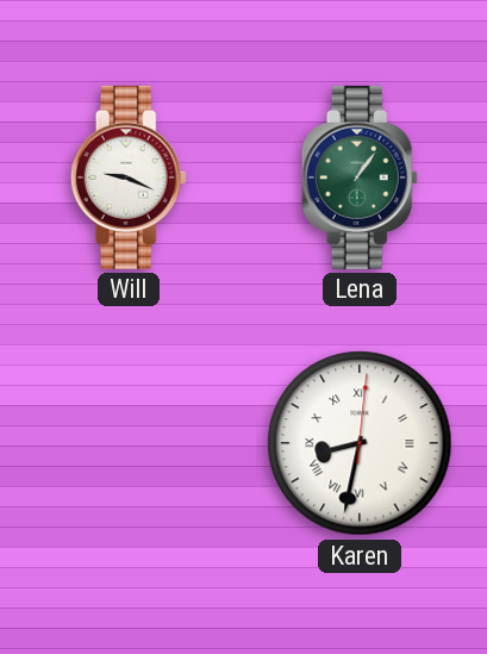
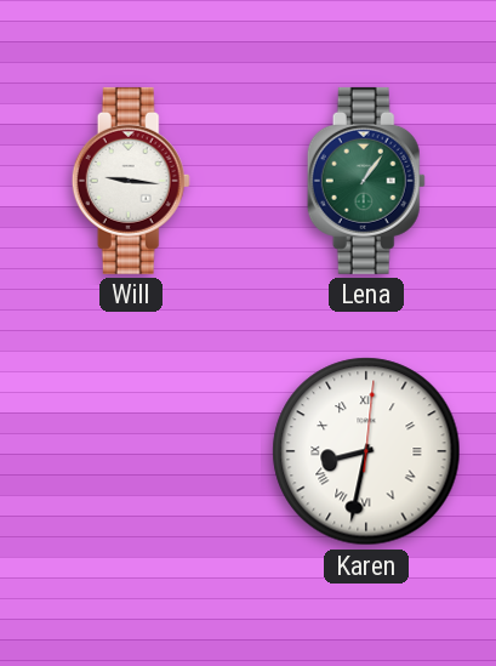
Will: 9:19 -> 9:16
